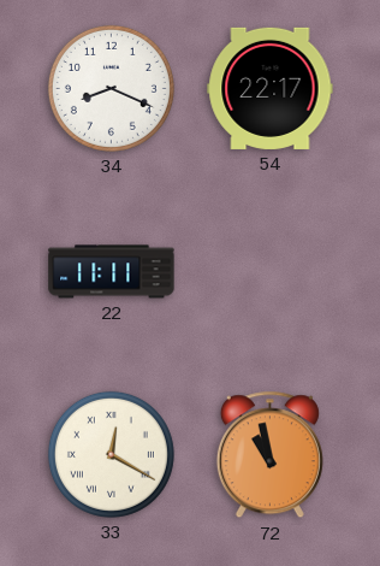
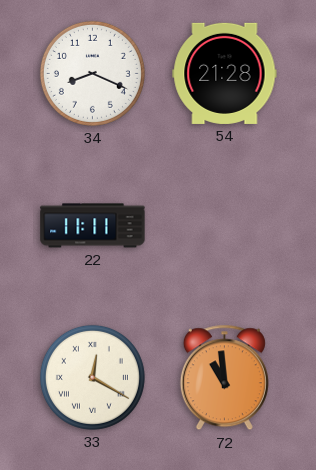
54: 22:17 -> 21:28
72: 10:58 -> 10:59
